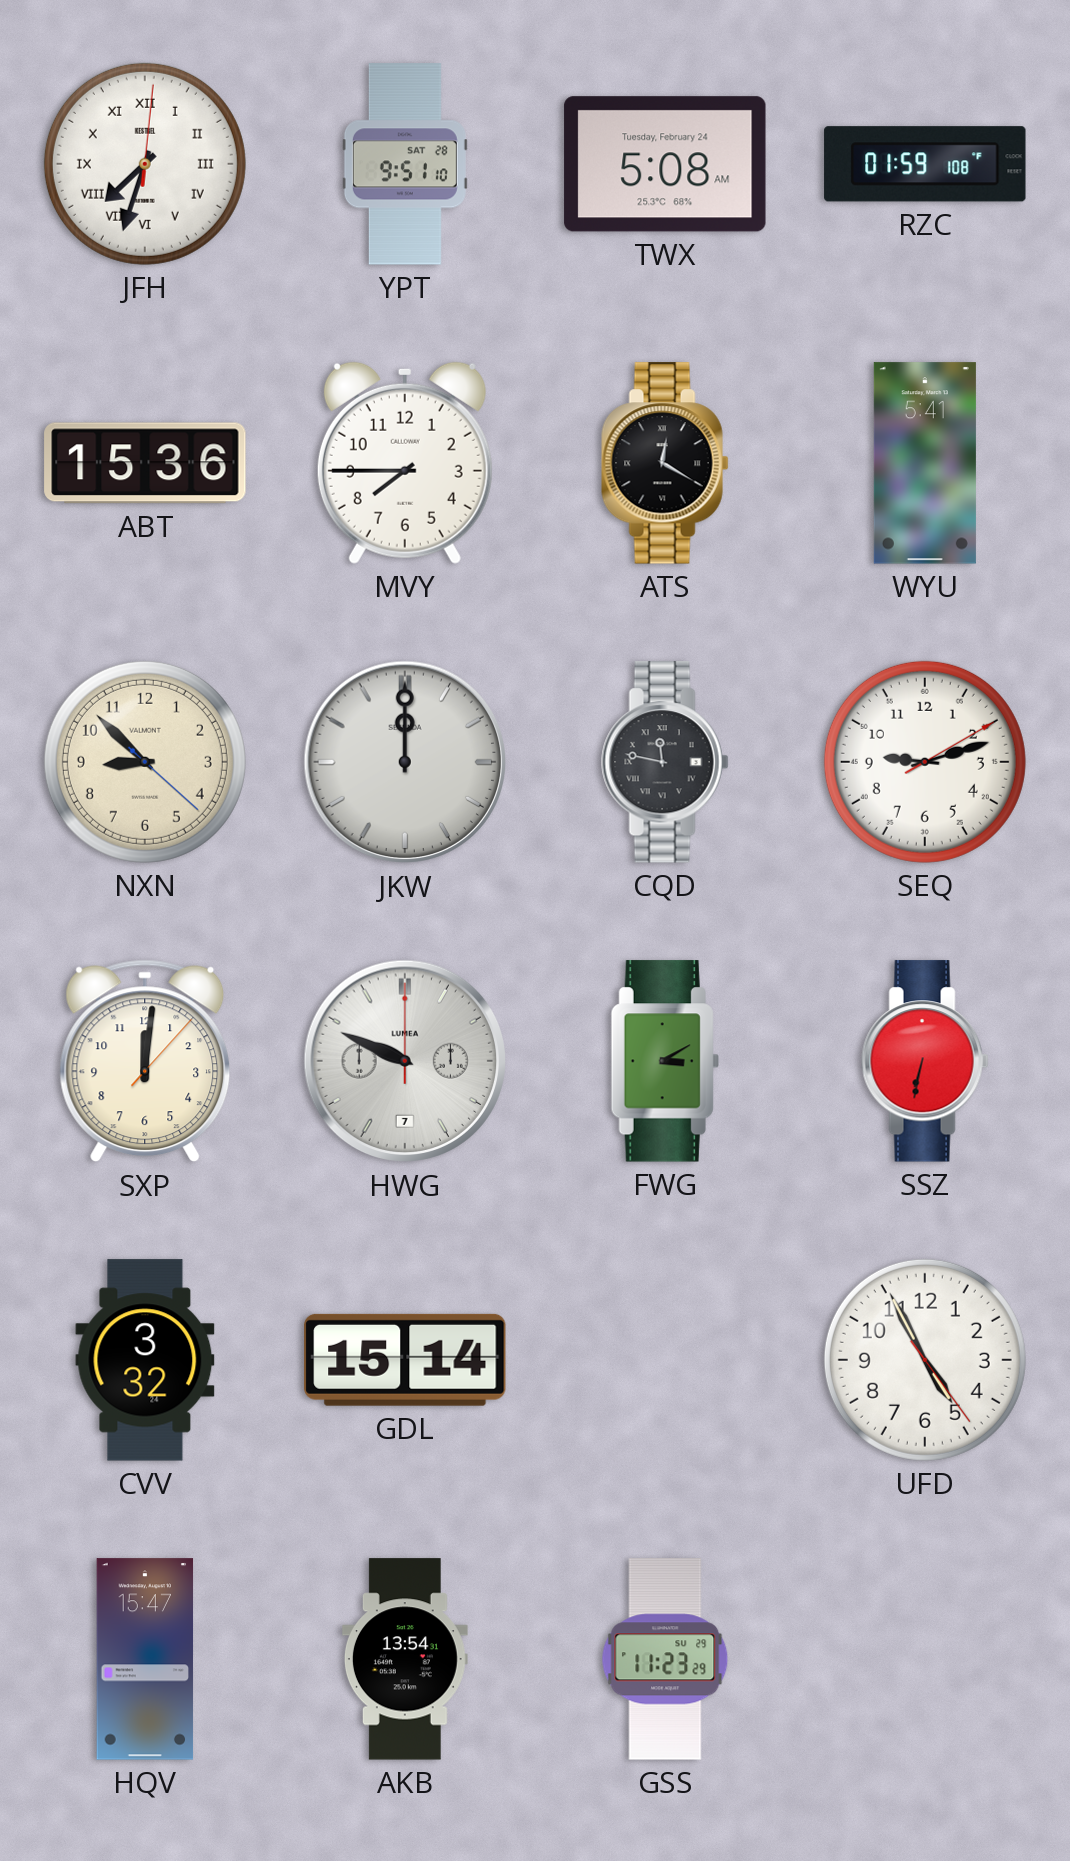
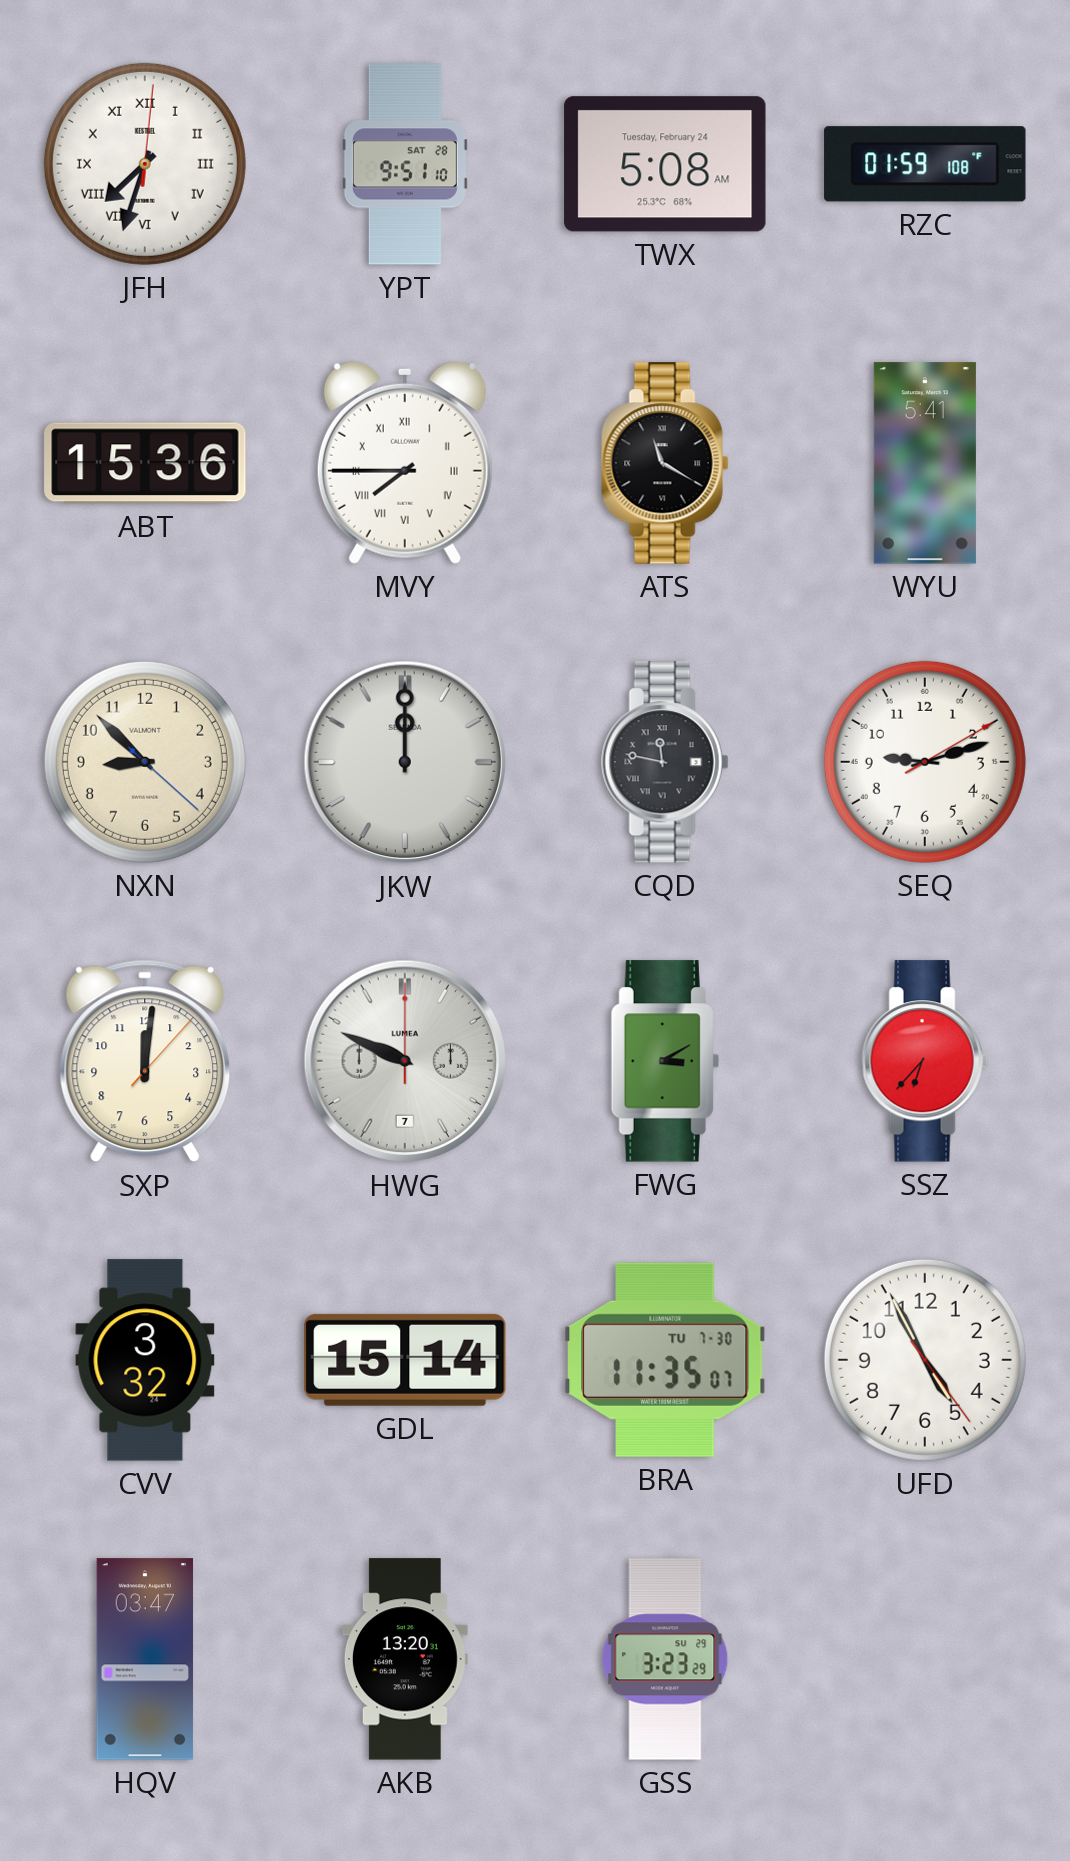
MVY numerals: Arabic -> Roman
ATS: 12:20 -> 11:20
SSZ: 6:32 -> 6:37
BRA: none -> 11:35
HQV: 15:47 -> 03:47
AKB: 13:54 -> 13:20
GSS: 11:23 -> 3:23
